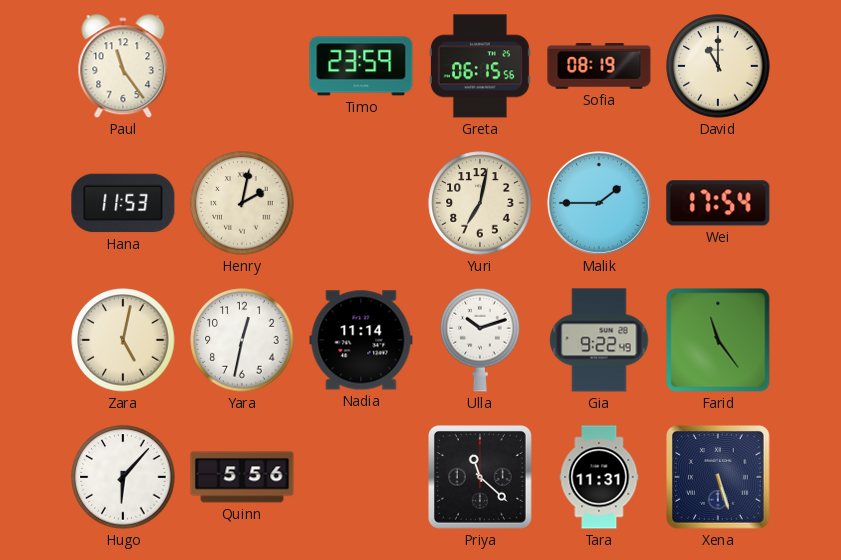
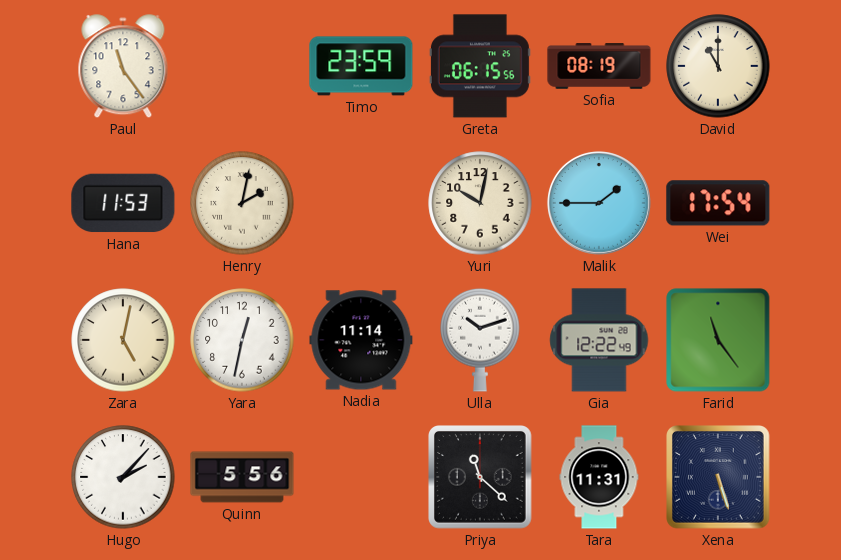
Yuri: 7:02 -> 10:02
Gia: 9:22 -> 12:22
Hugo: 6:07 -> 2:07
